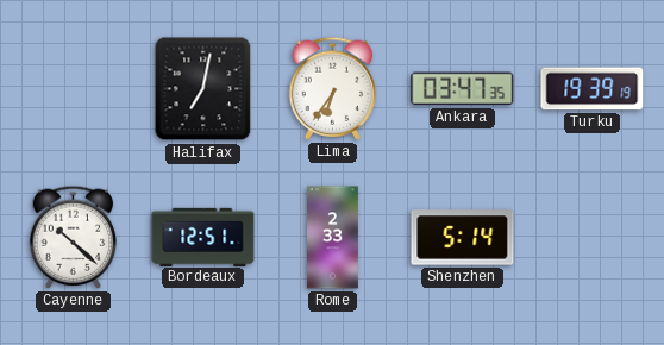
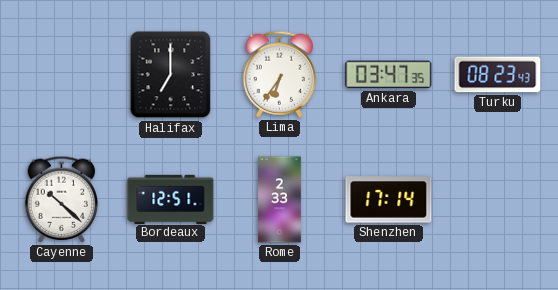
Halifax: 7:02 -> 7:00
Turku: 19:39 -> 08:23
Shenzhen: 5:14 -> 17:14
